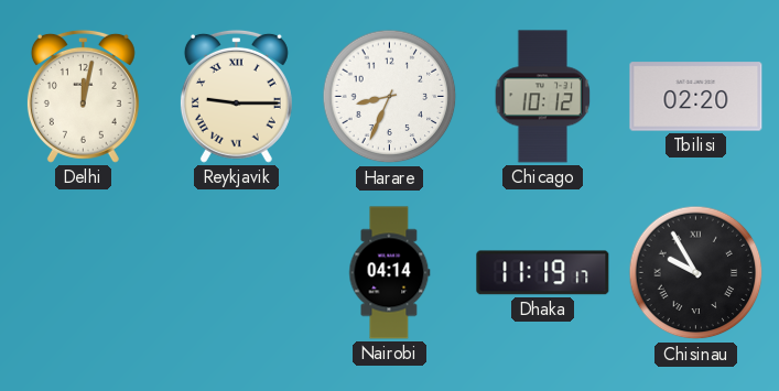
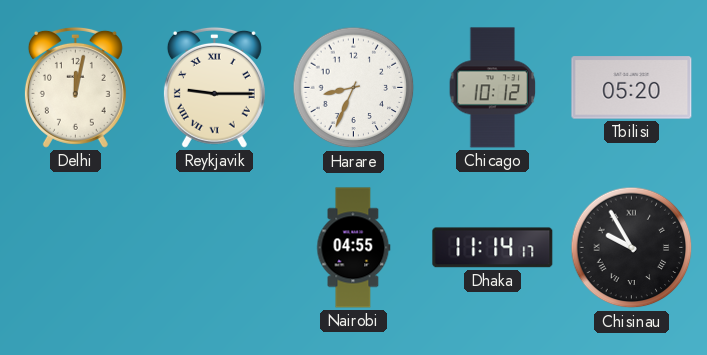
Tbilisi: 02:20 -> 05:20
Nairobi: 04:14 -> 04:55
Dhaka: 11:19 -> 11:14
